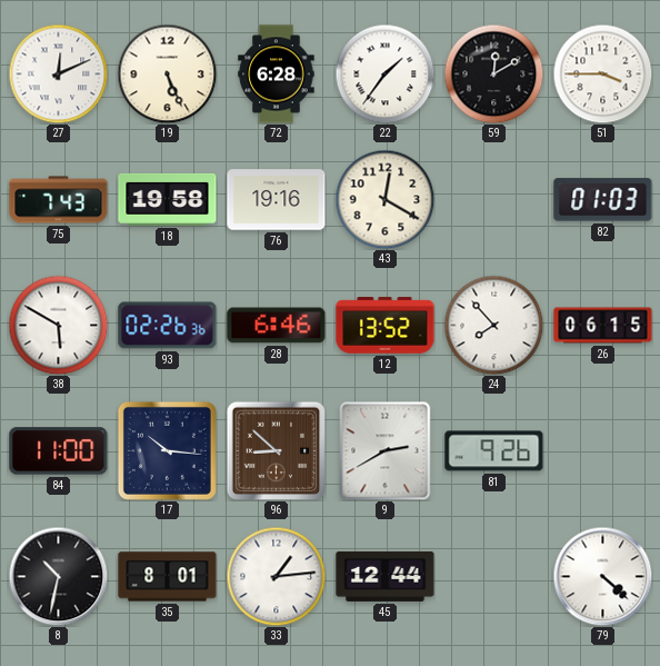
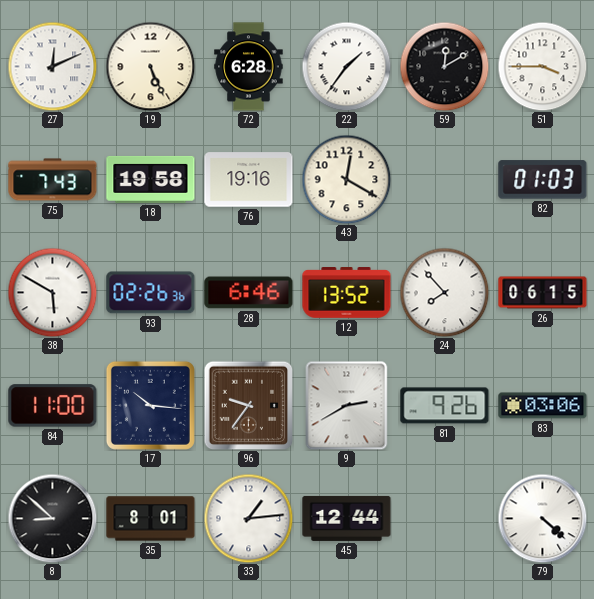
96: 8:52 -> 9:36
83: none -> 03:06
8: 10:32 -> 8:52
